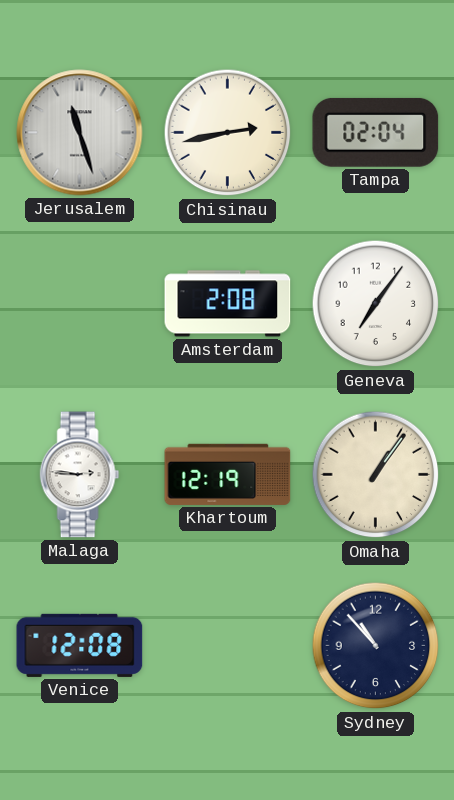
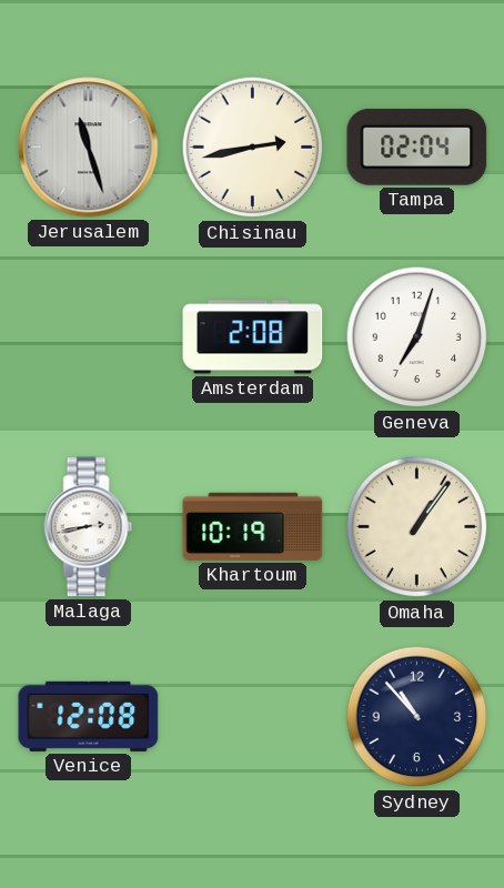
Geneva: 7:06 -> 7:03
Malaga: 2:46 -> 2:43
Khartoum: 12:19 -> 10:19
